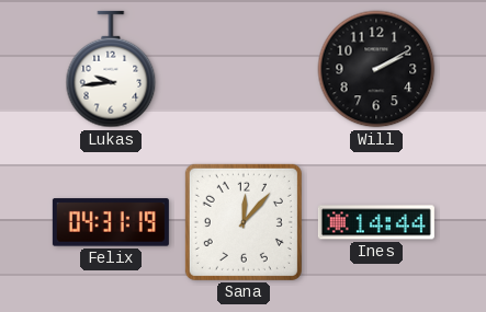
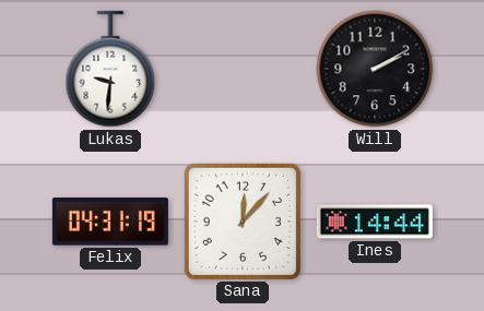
Lukas: 9:44 -> 9:31
